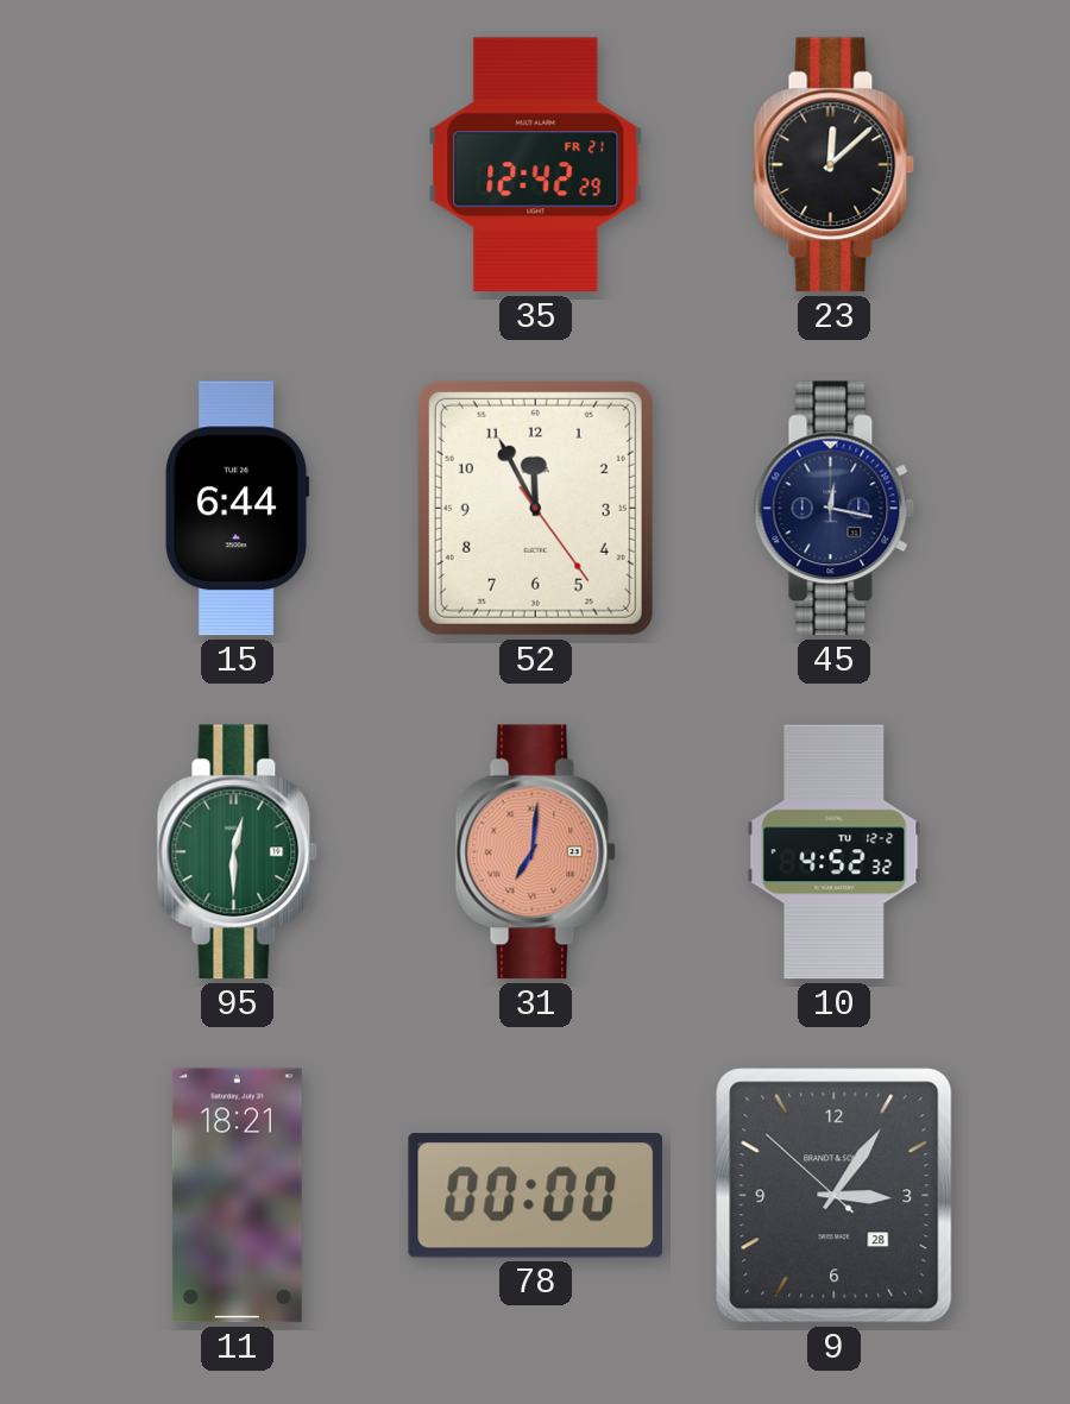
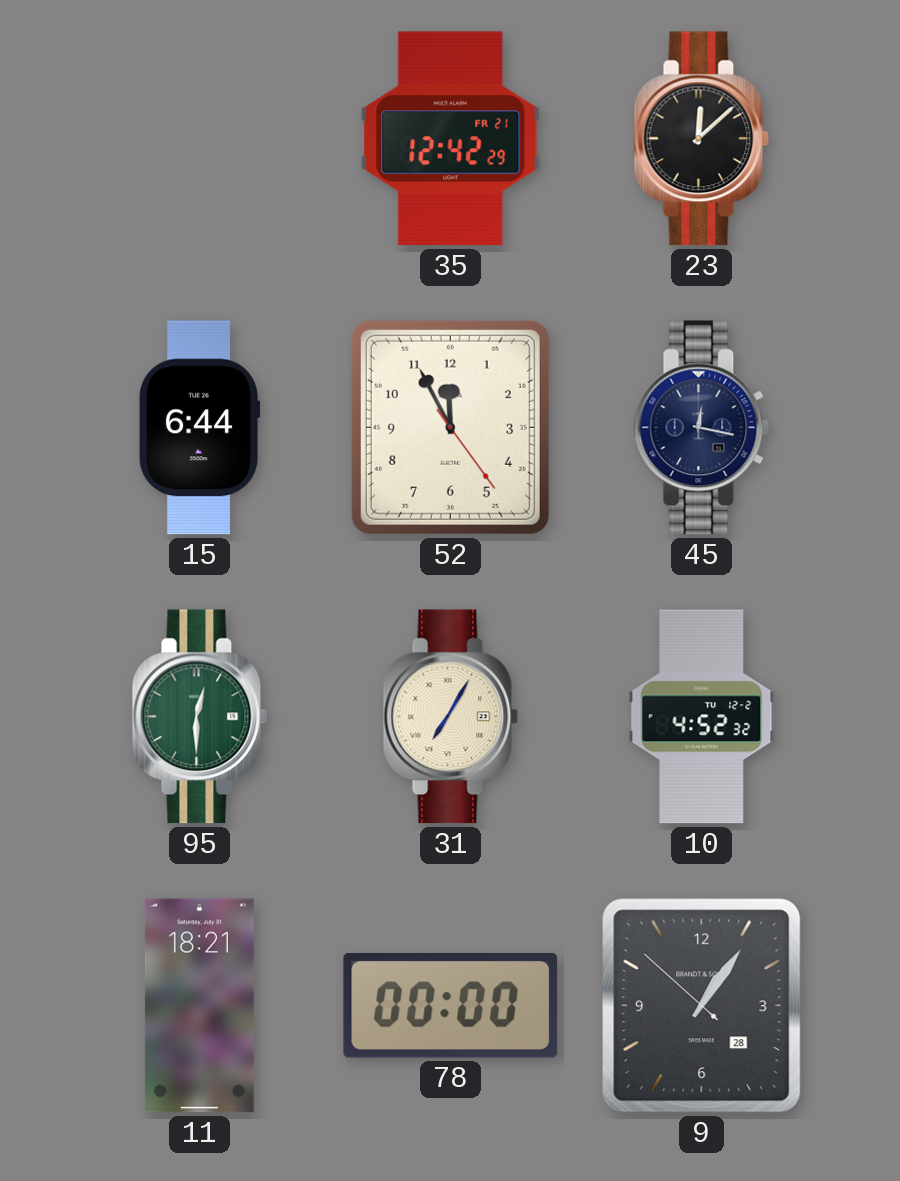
31: 7:01 -> 7:05
31 dial: salmon -> cream
9: 3:05 -> 1:05
